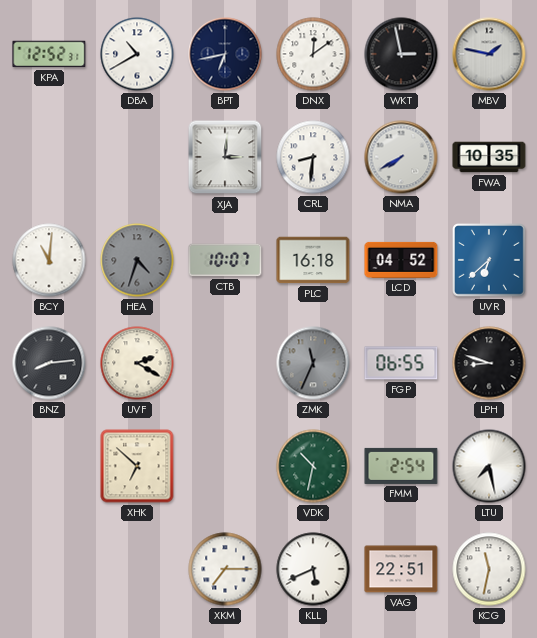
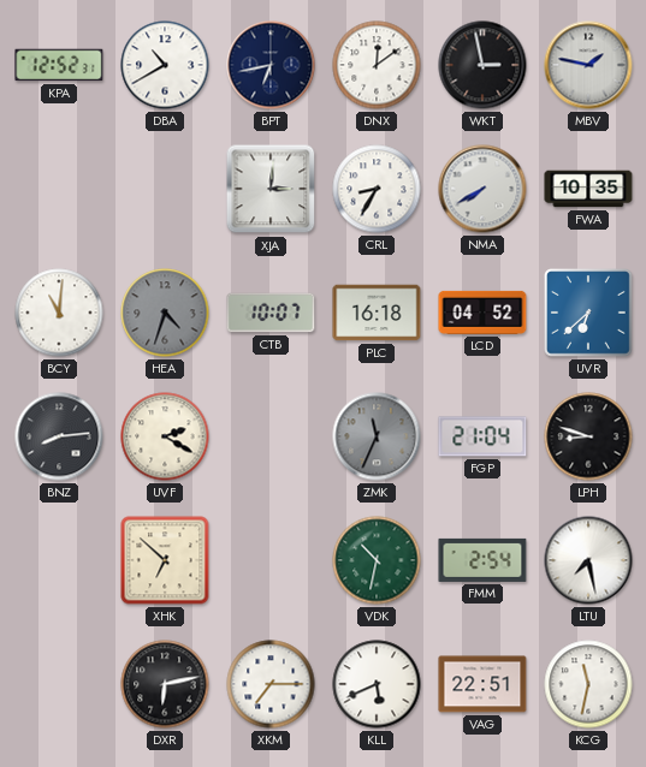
CRL: 8:31 -> 8:35
FGP: 06:55 -> 21:04
DXR: none -> 6:13
